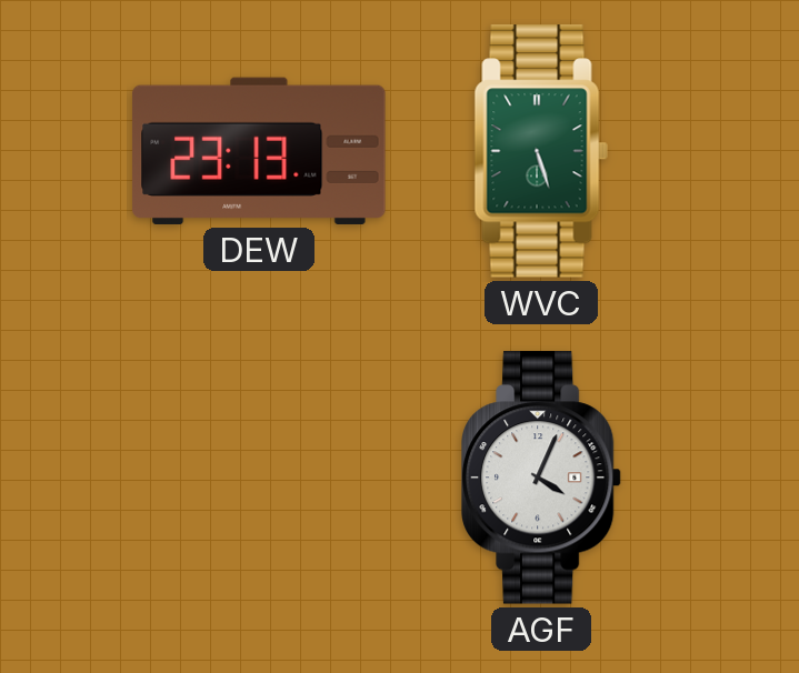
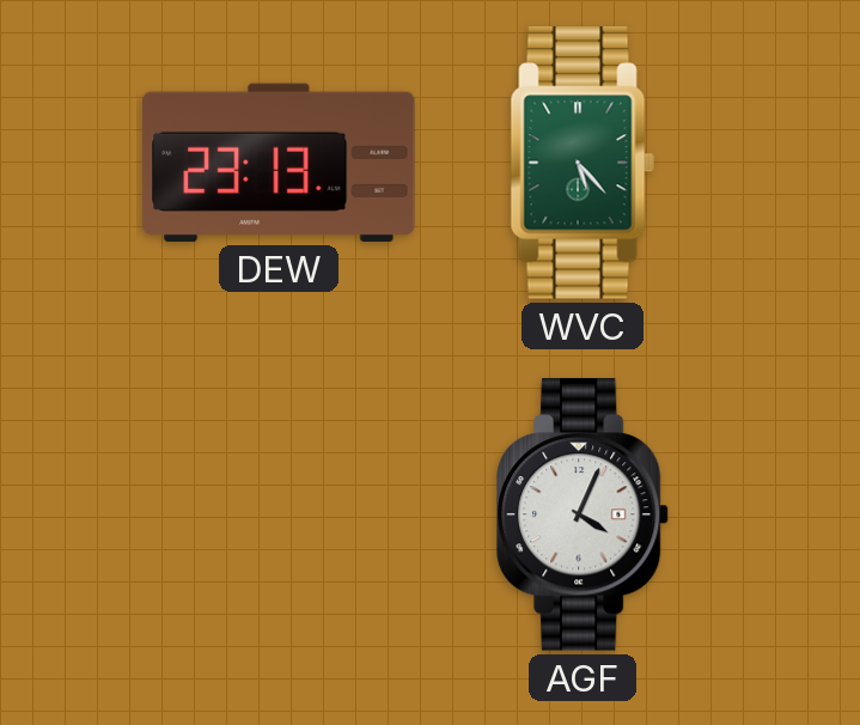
WVC: 5:27 -> 5:23
